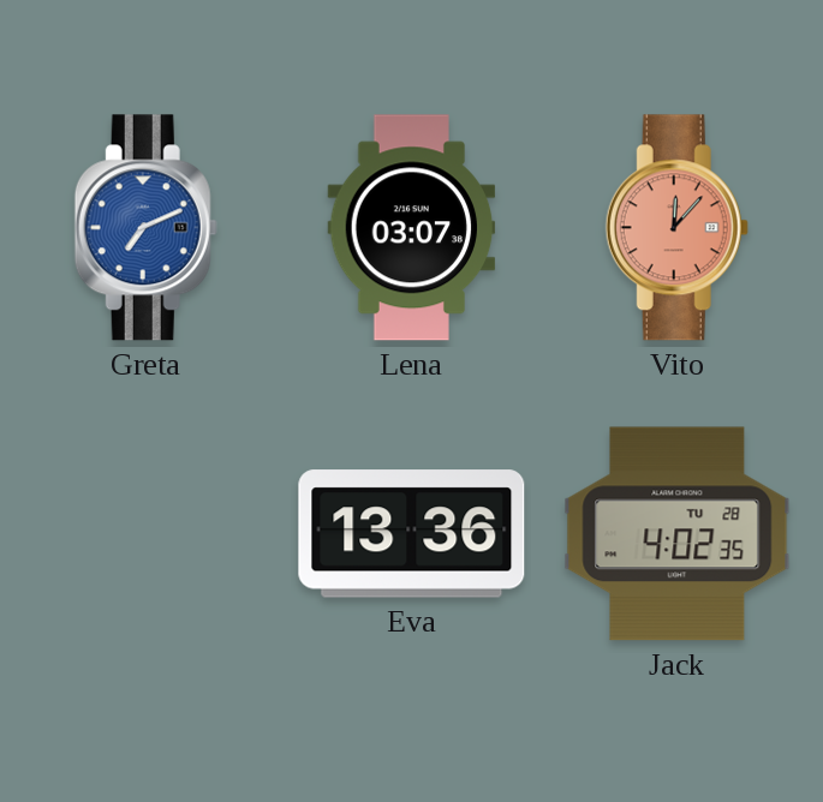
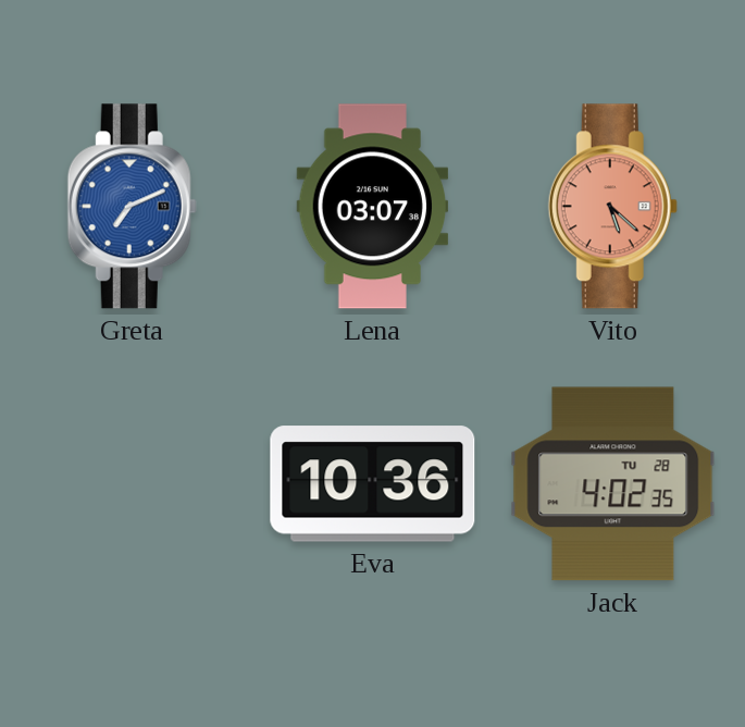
Vito: 12:07 -> 5:22
Eva: 13:36 -> 10:36
